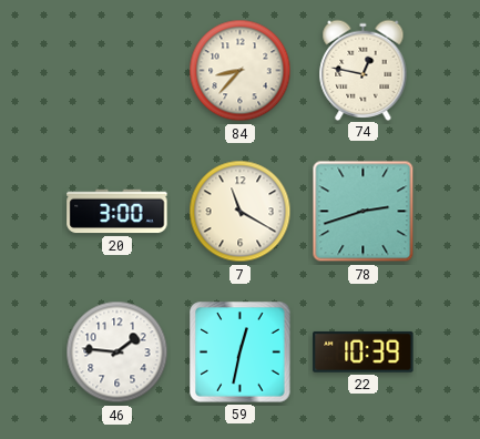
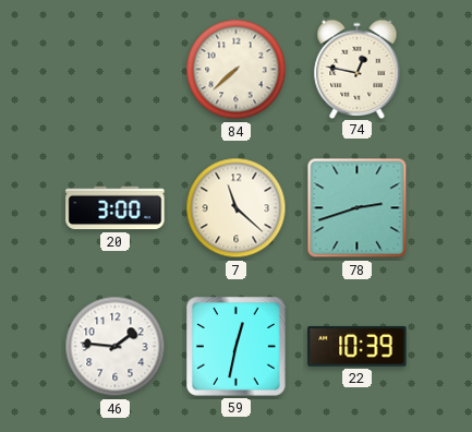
84: 8:37 -> 7:38
7: 11:20 -> 11:22
